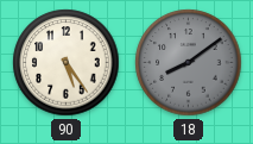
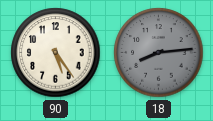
18: 8:09 -> 8:14
